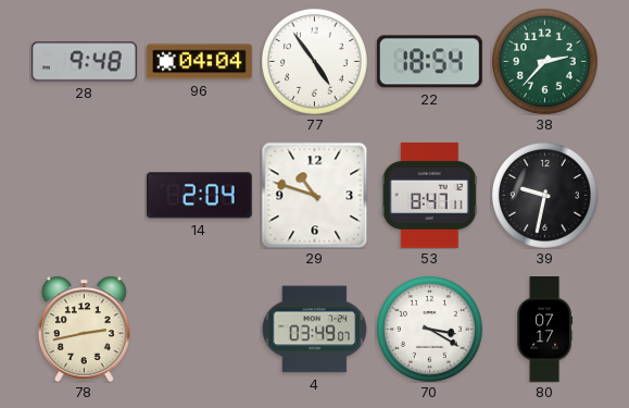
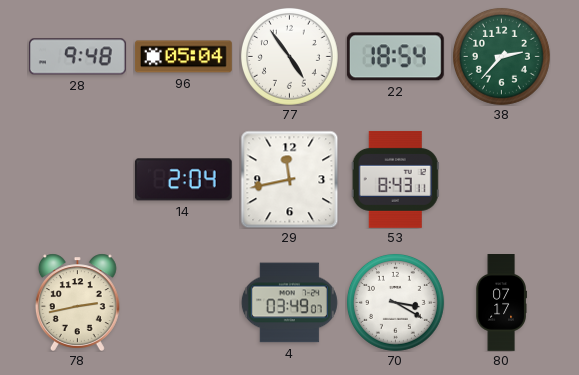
96: 04:04 -> 05:04
29: 10:48 -> 11:43
53: 8:47 -> 8:43
39: 9:32 -> none
